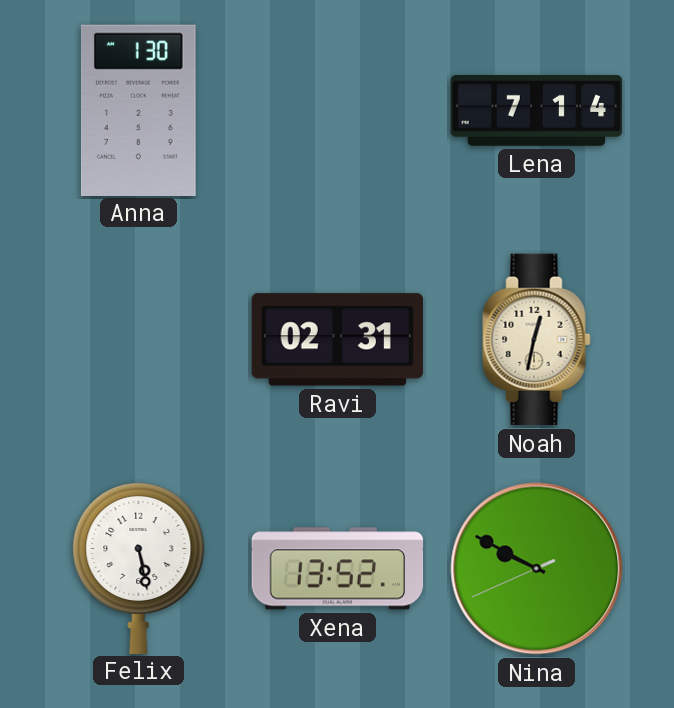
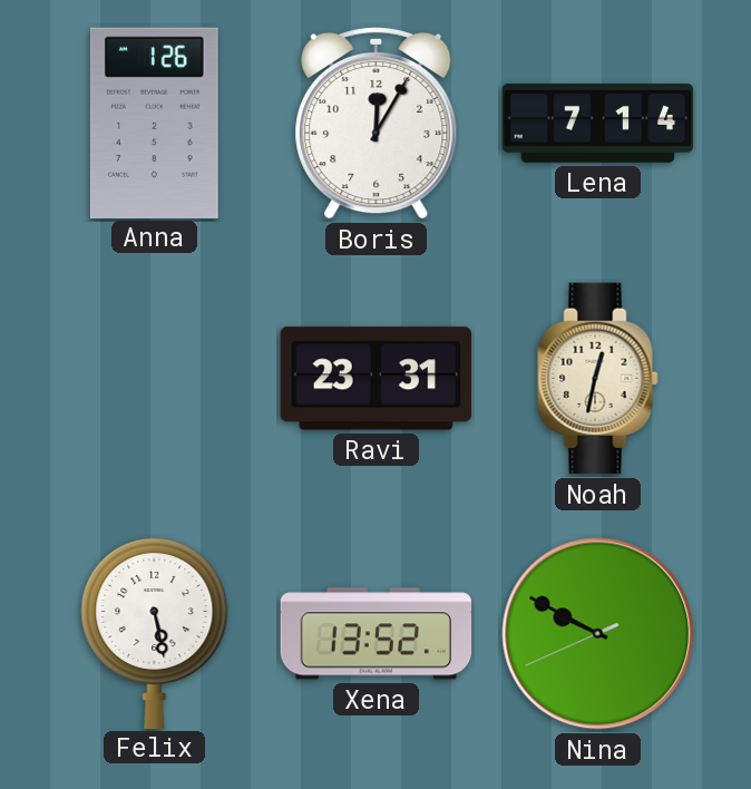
Anna: 1:30 -> 1:26
Boris: none -> 12:05
Ravi: 02:31 -> 23:31
